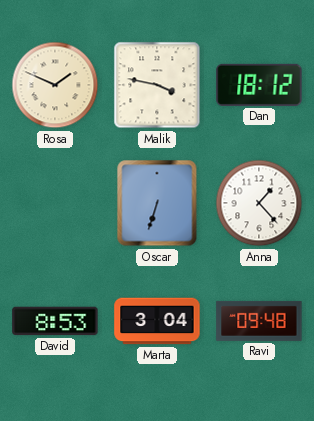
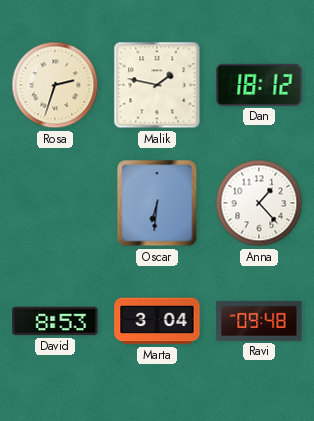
Rosa: 1:49 -> 2:33
Malik: 3:47 -> 1:47
Oscar: 6:33 -> 6:31
